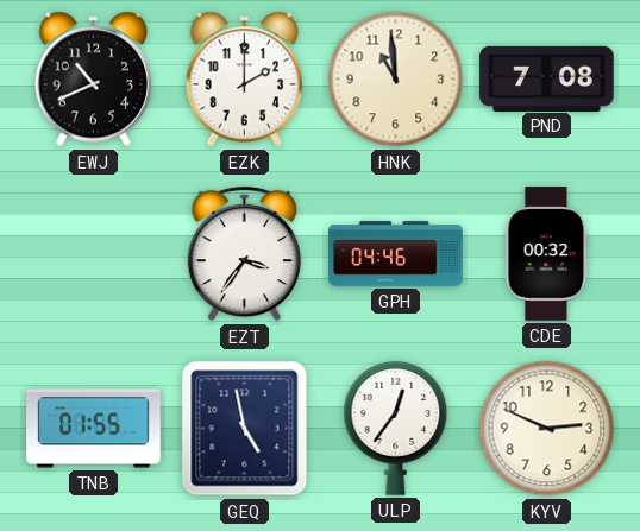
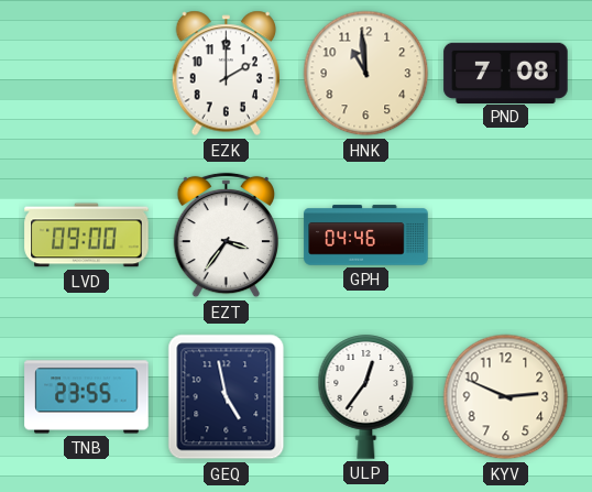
EWJ: 10:41 -> none
LVD: none -> 09:00
CDE: 00:32 -> none
TNB: 01:55 -> 23:55
